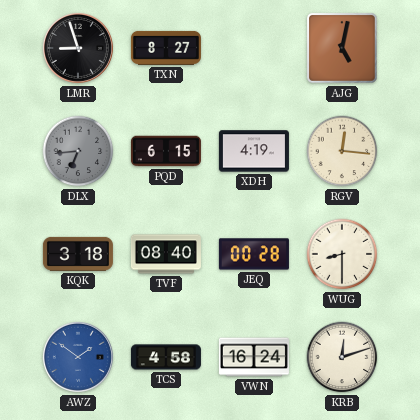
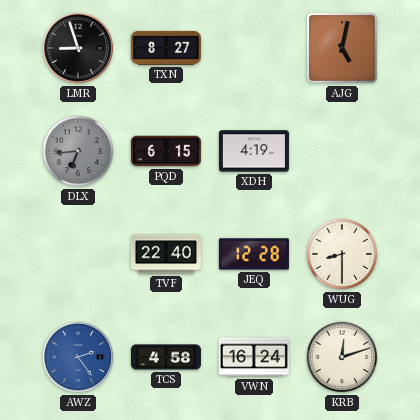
RGV: 12:16 -> none
KQK: 3:18 -> none
TVF: 08:40 -> 22:40
JEQ: 00:28 -> 12:28
AWZ: 1:51 -> 2:24
